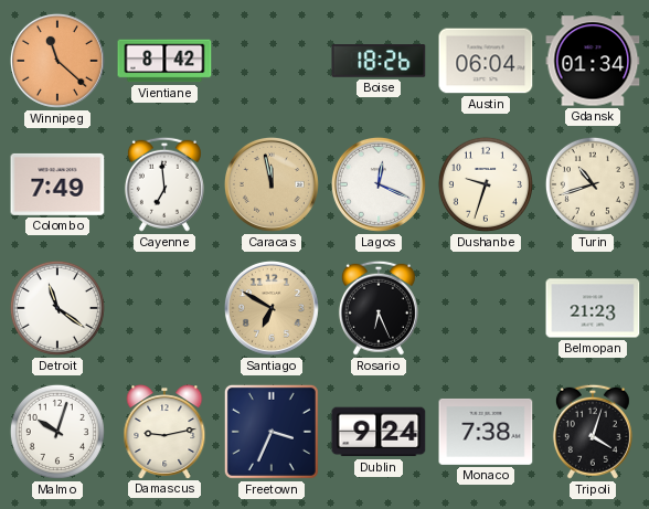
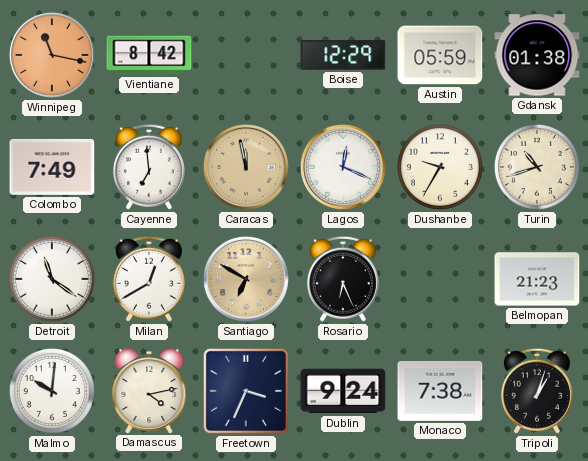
Winnipeg: 11:22 -> 11:17
Boise: 18:26 -> 12:29
Austin: 06:04 -> 05:59
Gdansk: 01:34 -> 01:38
Dushanbe: 9:33 -> 9:35
Milan: none -> 12:40
Malmo: 10:03 -> 10:01
Damascus: 9:13 -> 4:13
Tripoli: 4:03 -> 1:03
